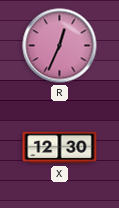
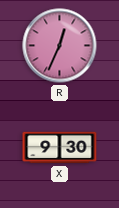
X: 12:30 -> 9:30
